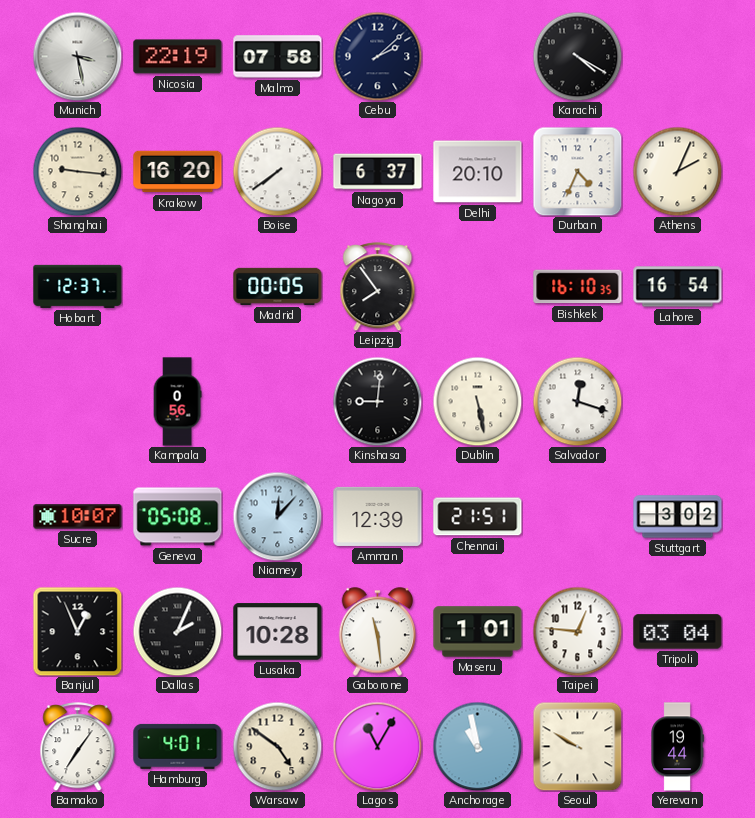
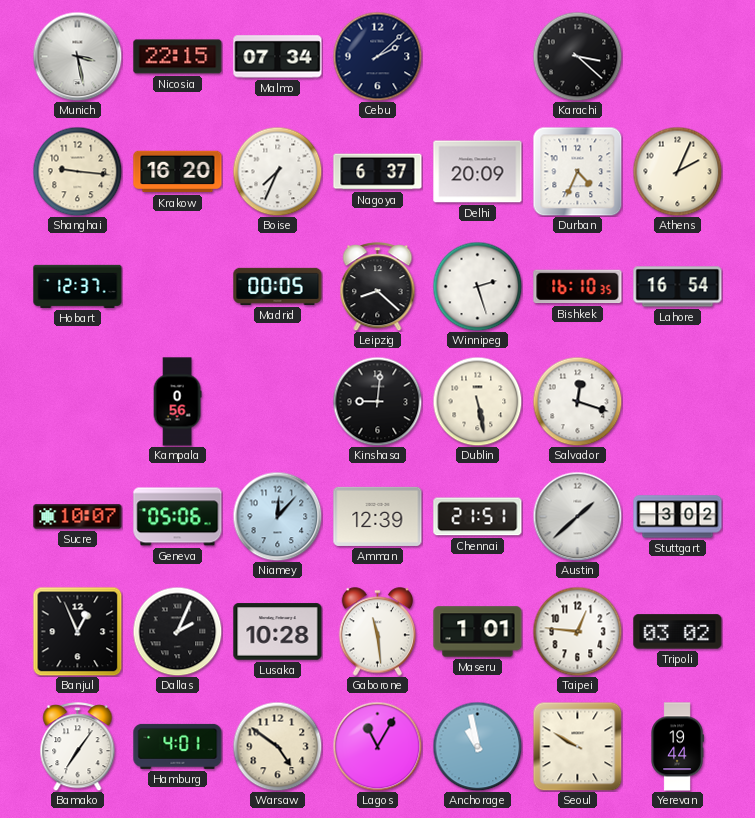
Nicosia: 22:19 -> 22:15
Malmo: 07:58 -> 07:34
Karachi: 4:20 -> 3:22
Boise: 7:39 -> 7:34
Delhi: 20:10 -> 20:09
Leipzig: 7:54 -> 8:22
Winnipeg: none -> 2:27
Geneva: 05:08 -> 05:06
Austin: none -> 1:38
Tripoli: 03:04 -> 03:02
